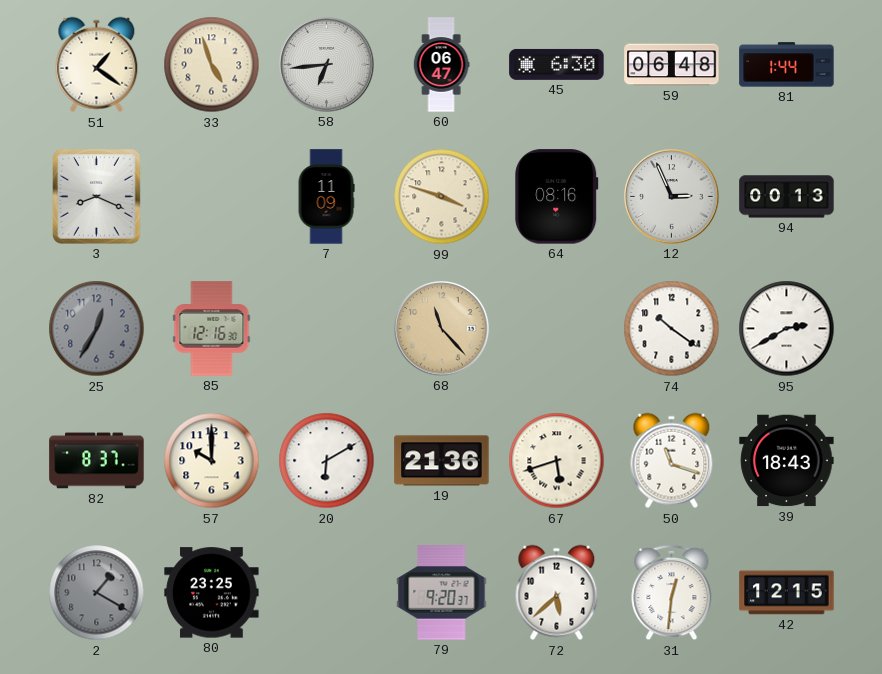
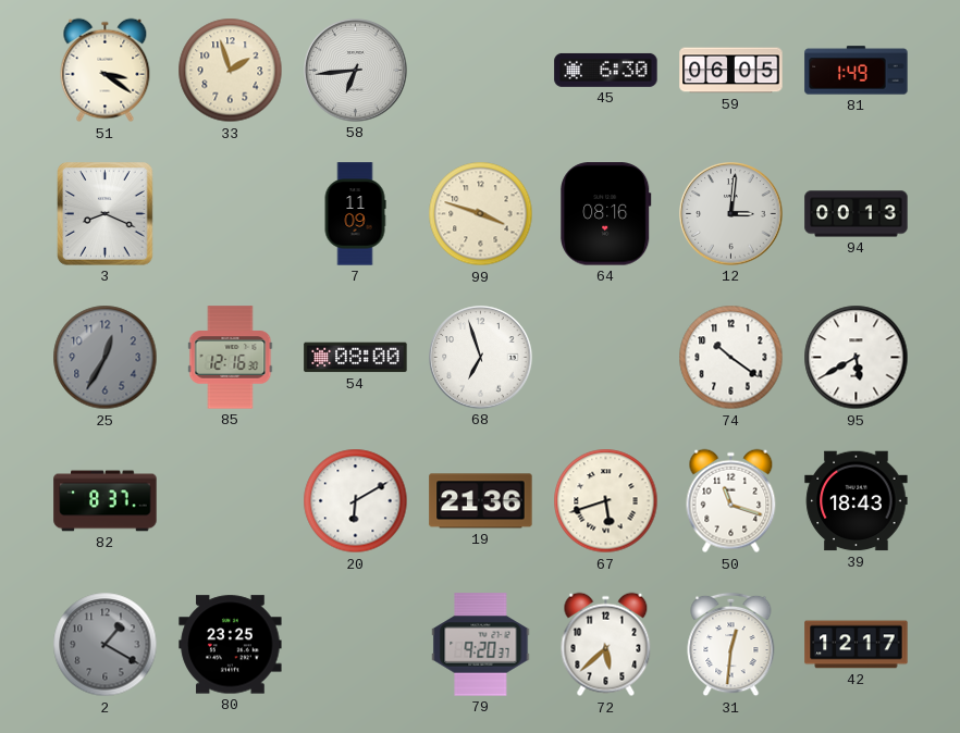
51: 1:21 -> 3:21
33: 4:57 -> 1:57
60: 06:47 -> none
59: 06:48 -> 06:05
81: 1:44 -> 1:49
12: 2:56 -> 3:01
54: none -> 08:00
68: 11:23 -> 6:57
68 dial: champagne -> white
95: 2:40 -> 5:40
57: 10:00 -> none
42: 12:15 -> 12:17
